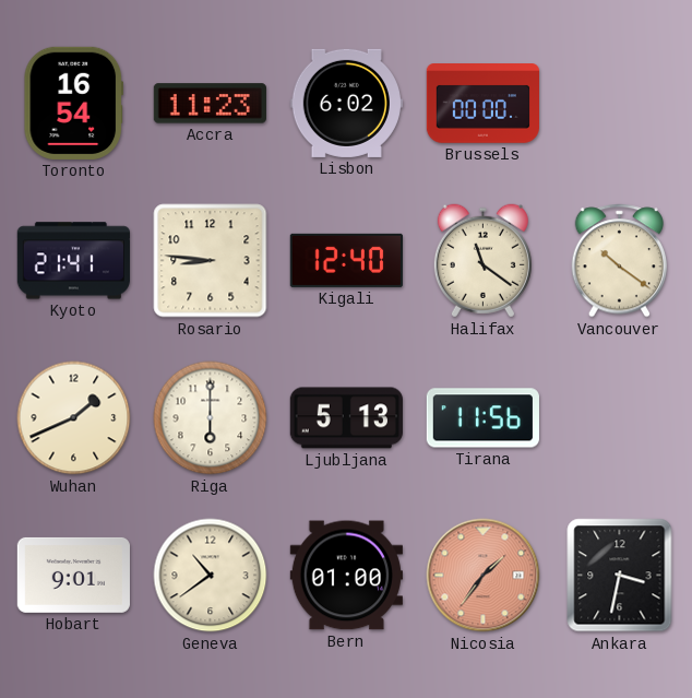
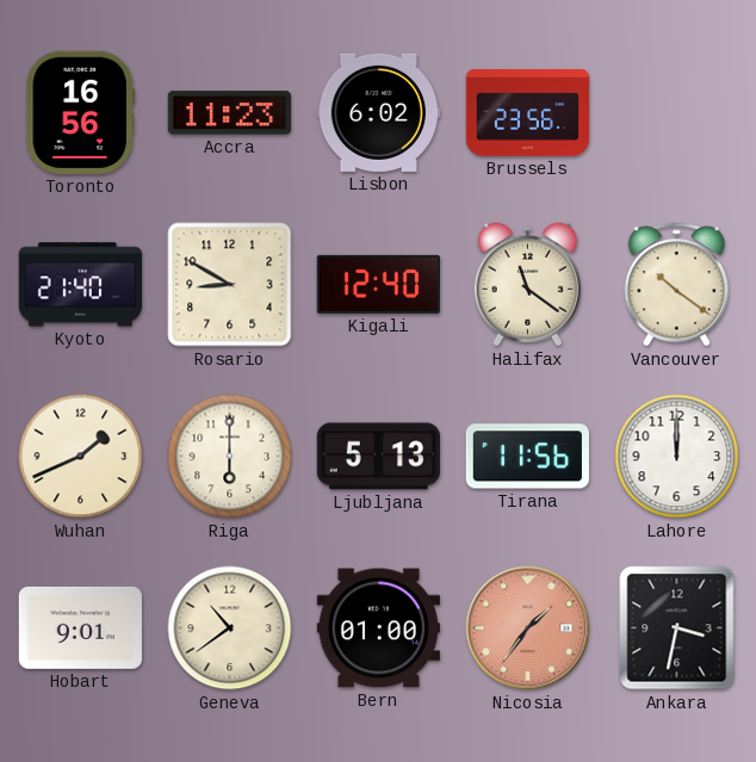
Toronto: 16:54 -> 16:56
Brussels: 00:00 -> 23:56
Kyoto: 21:41 -> 21:40
Rosario: 8:46 -> 8:50
Lahore: none -> 12:00
